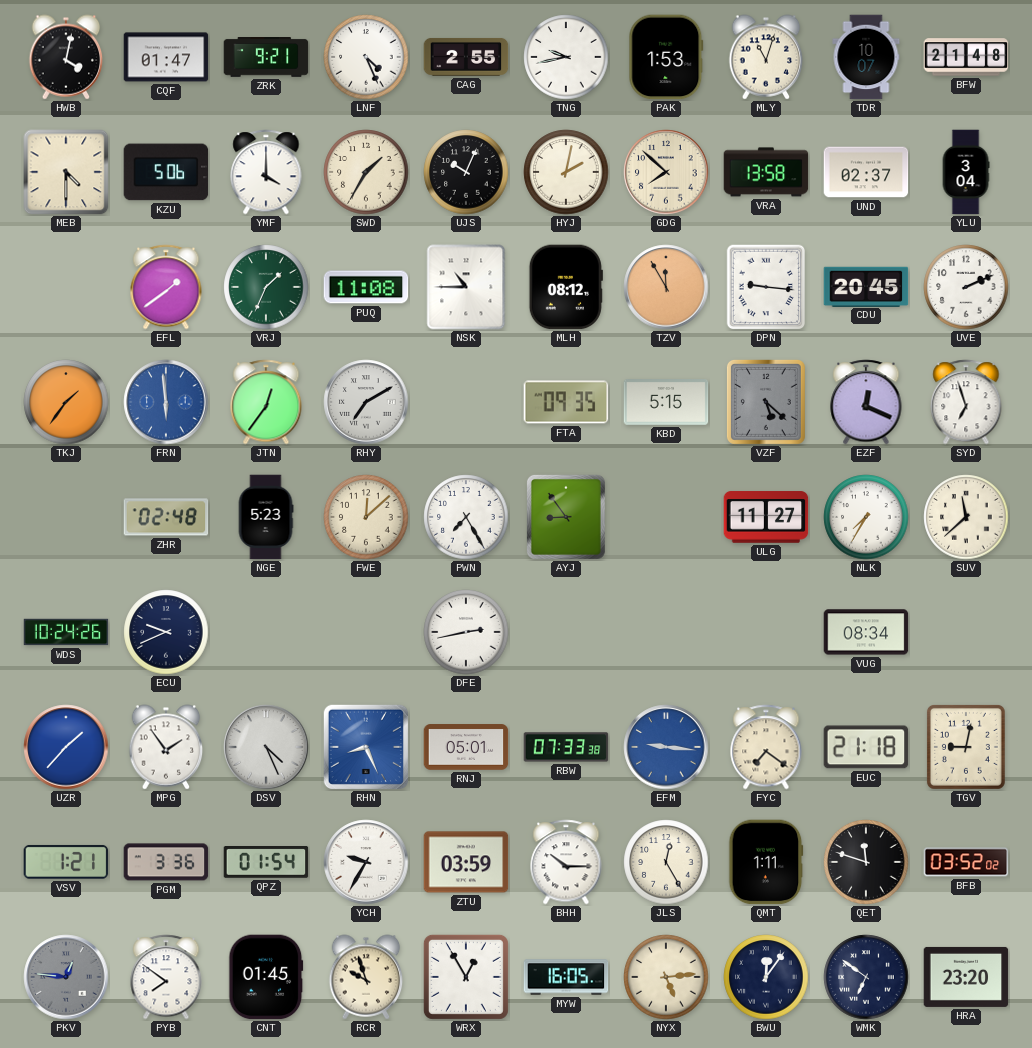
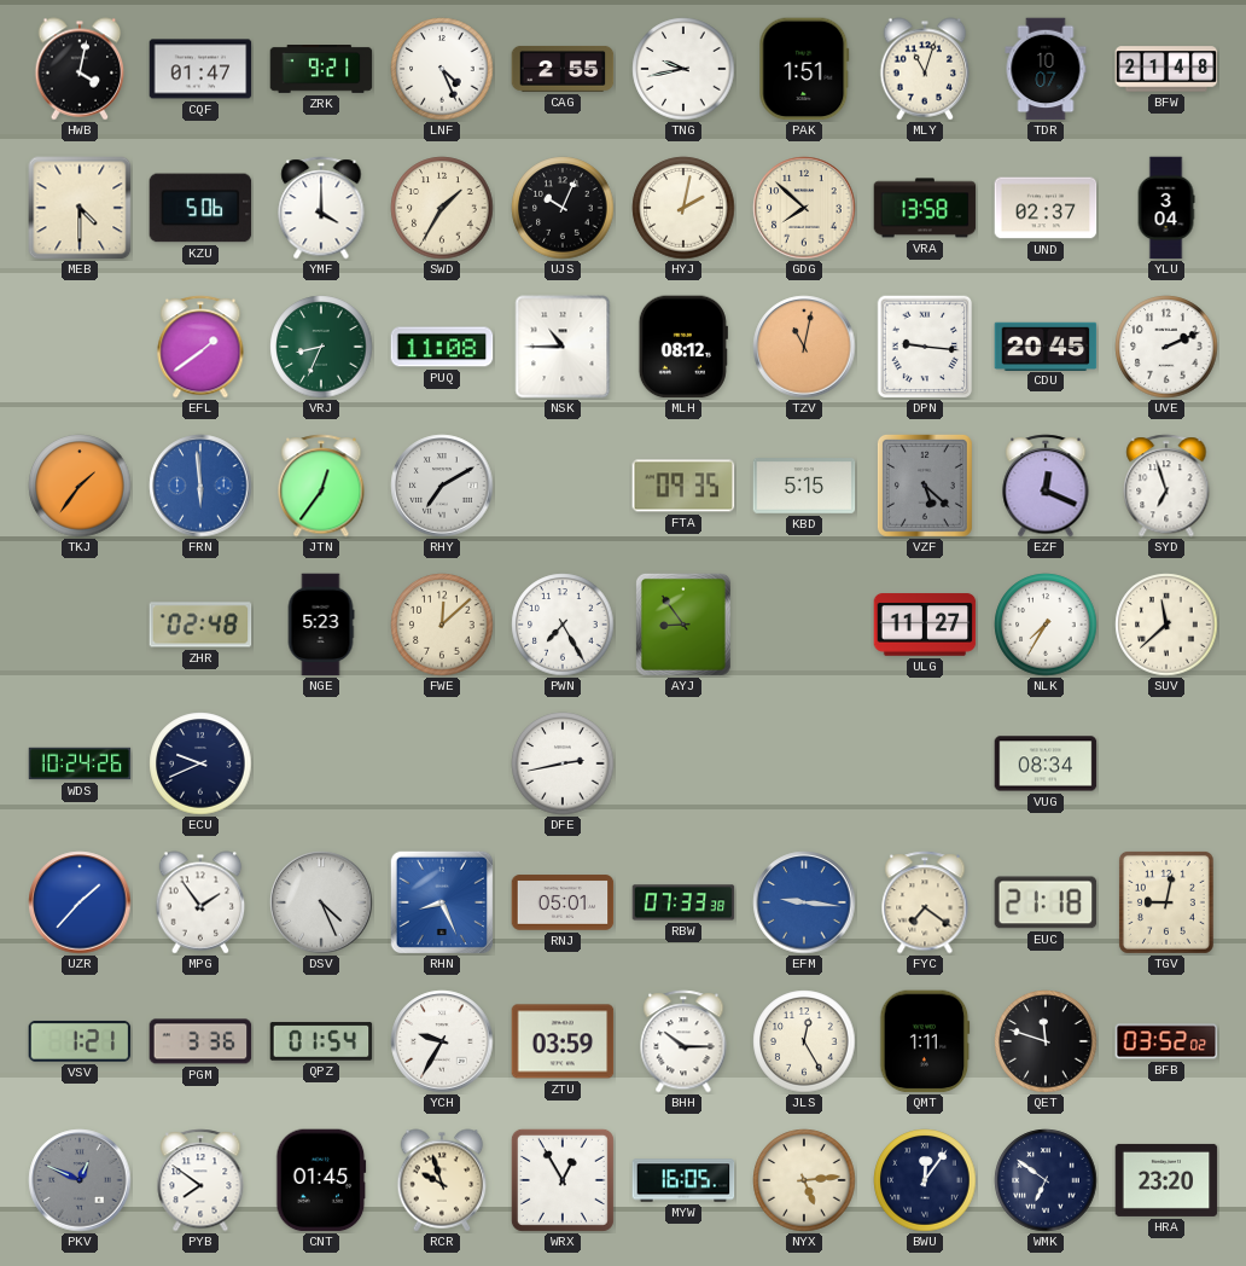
PAK: 1:53 -> 1:51
VRJ: 1:34 -> 8:34
TZV: 11:55 -> 11:02
PKV: 12:46 -> 12:49
